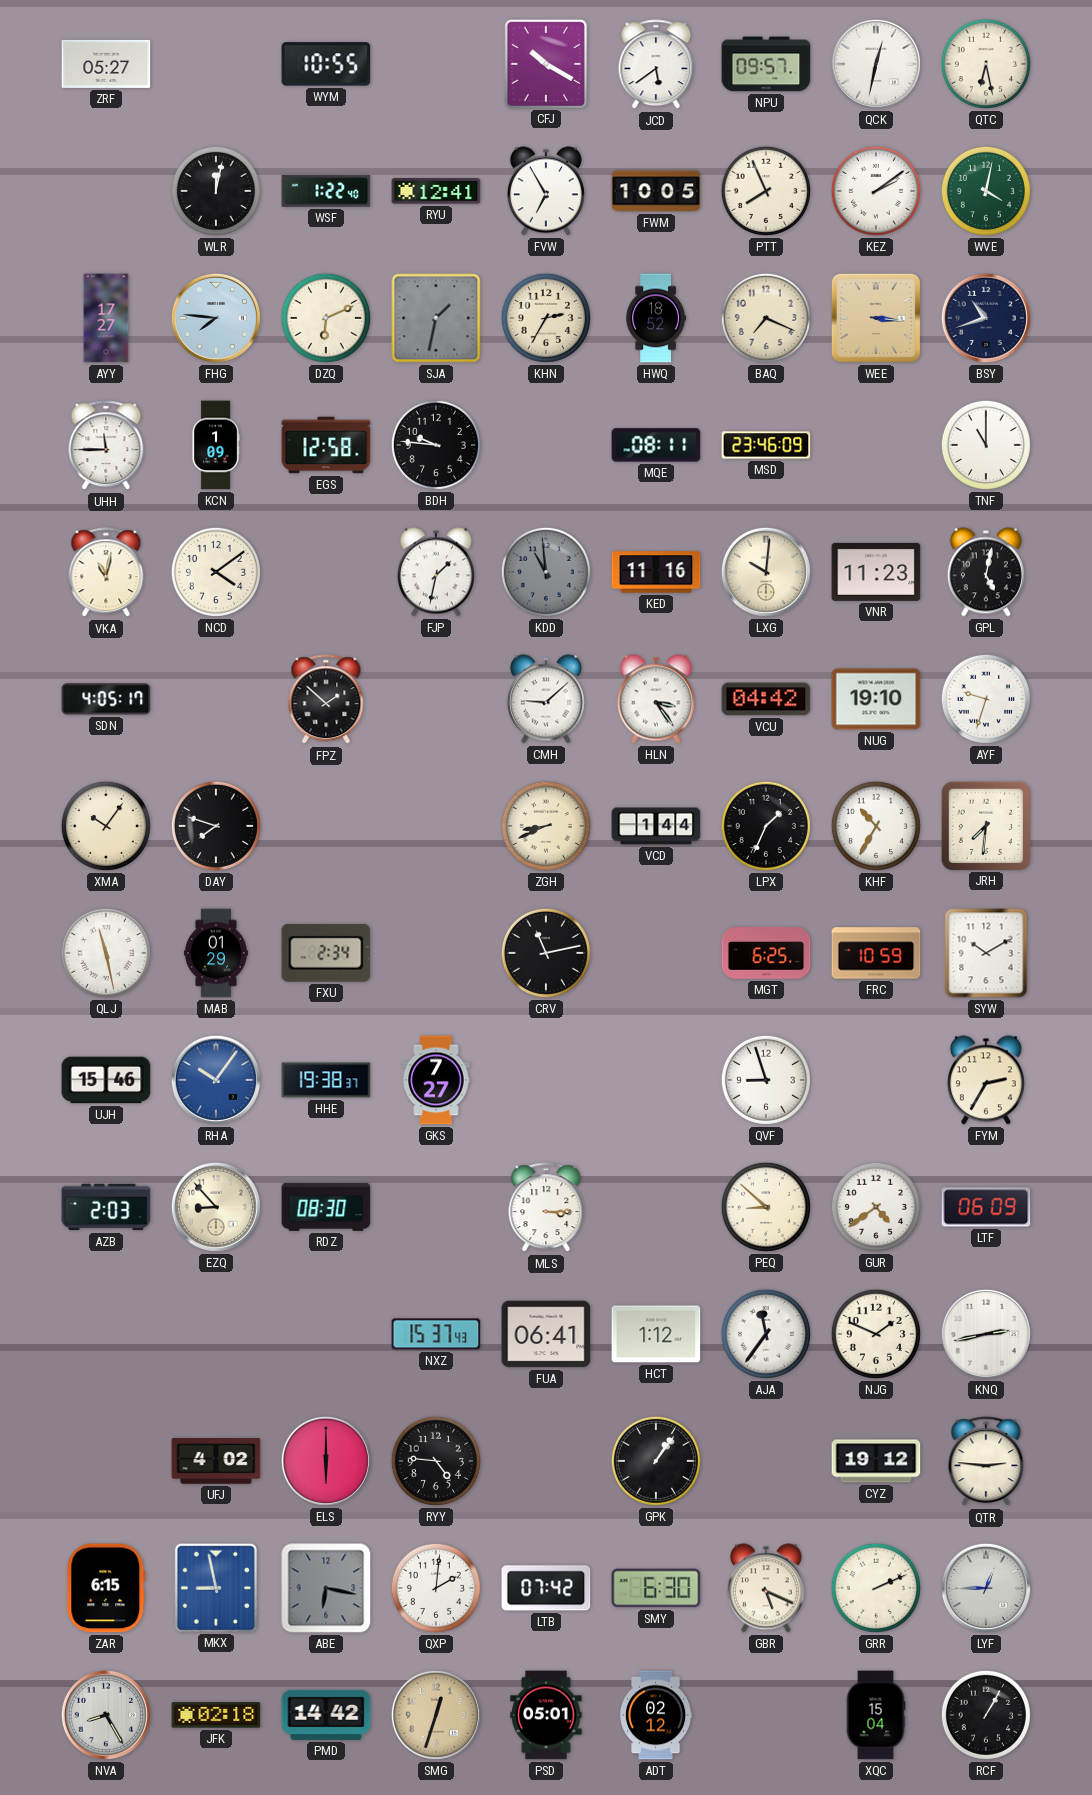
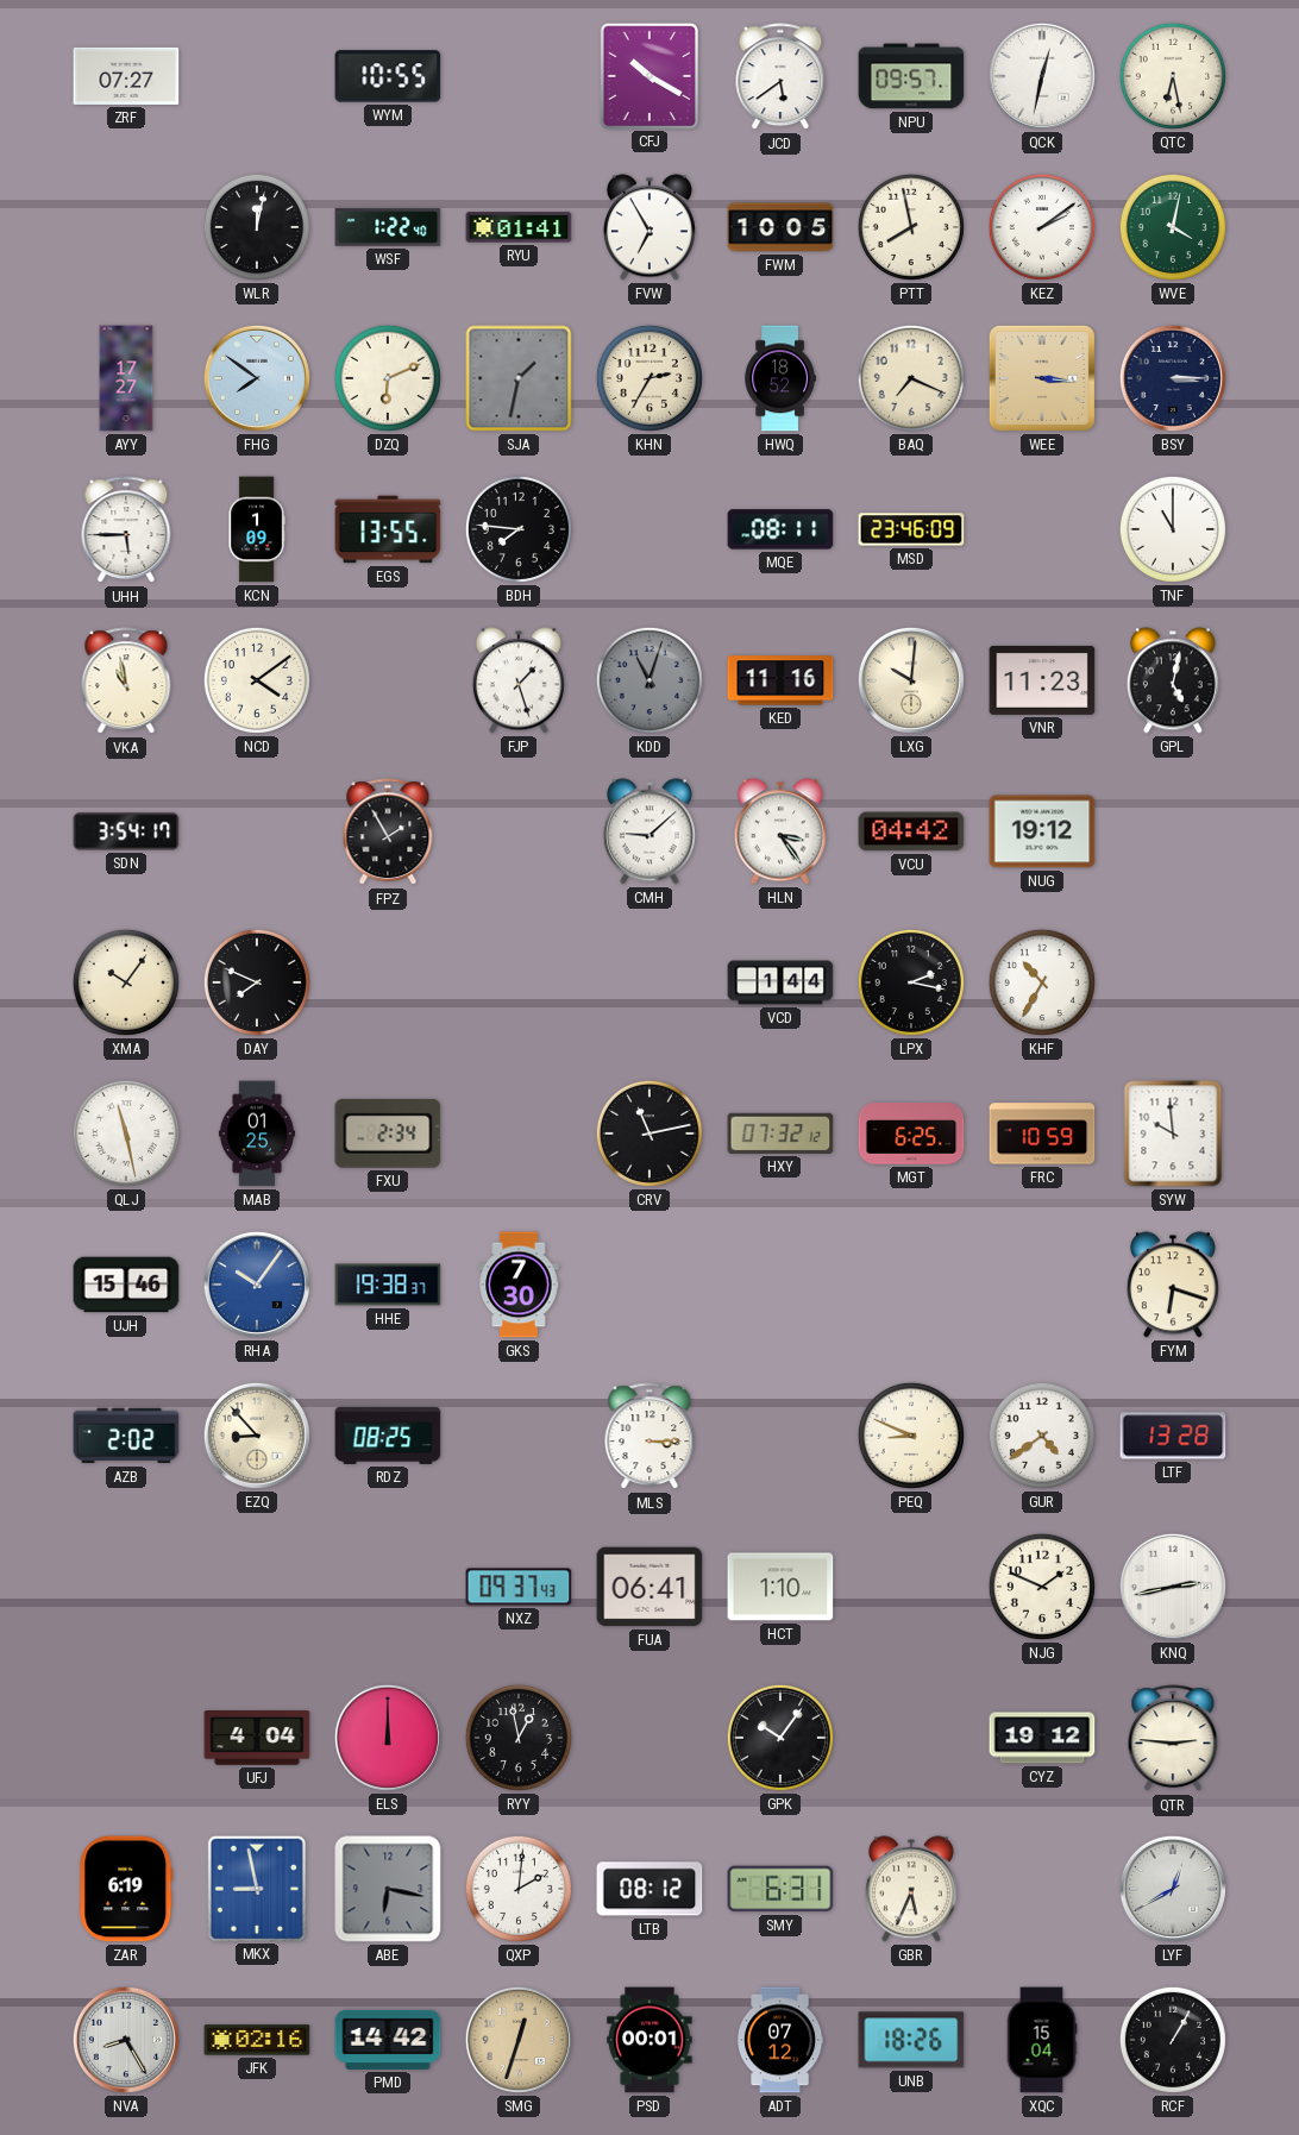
ZRF: 05:27 -> 07:27
RYU: 12:41 -> 01:41
PTT: 7:56 -> 7:58
FHG: 7:46 -> 7:51
BSY: 10:42 -> 3:15
UHH: 11:45 -> 5:45
EGS: 12:58 -> 13:55
BDH: 9:46 -> 7:46
VKA: 11:02 -> 10:58
FJP: 1:32 -> 1:27
KDD: 10:59 -> 11:03
SDN: 4:05 -> 3:54
FPZ: 1:52 -> 1:55
NUG: 19:10 -> 19:12
AYF: 9:33 -> none
DAY: 7:48 -> 7:49
ZGH: 8:41 -> none
LPX: 1:34 -> 2:17
JRH: 7:31 -> none
MAB: 01:29 -> 01:25
HXY: none -> 07:32
SYW: 10:10 -> 9:59
GKS: 7:27 -> 7:30
QVF: 8:57 -> none
FYM: 2:35 -> 6:18
AZB: 2:03 -> 2:02
RDZ: 08:30 -> 08:25
PEQ: 8:52 -> 8:49
LTF: 06:09 -> 13:28
NXZ: 15:37 -> 09:37
HCT: 1:12 -> 1:10
AJA: 11:36 -> none
UFJ: 4:02 -> 4:04
ELS: 6:00 -> 12:00
RYY: 4:46 -> 12:58
GPK: 1:06 -> 10:06
ZAR: 6:15 -> 6:19
LTB: 07:42 -> 08:12
SMY: 6:30 -> 6:31
GBR: 5:19 -> 5:34
GRR: 2:11 -> none
LYF: 12:45 -> 12:40
JFK: 02:18 -> 02:16
PSD: 05:01 -> 00:01
ADT: 02:12 -> 07:12
UNB: none -> 18:26
